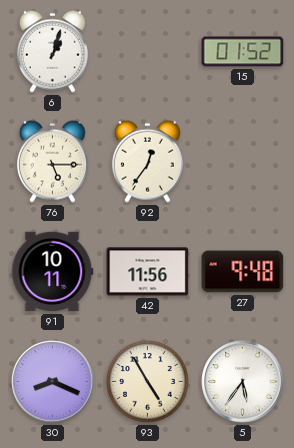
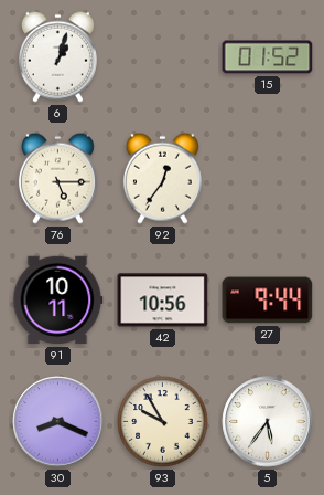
42: 11:56 -> 10:56
27: 9:48 -> 9:44
93: 4:55 -> 9:55
